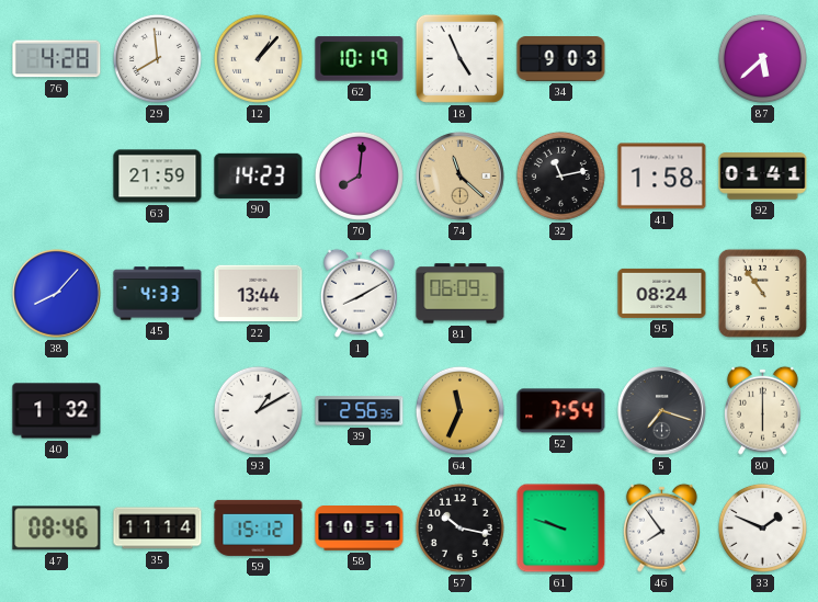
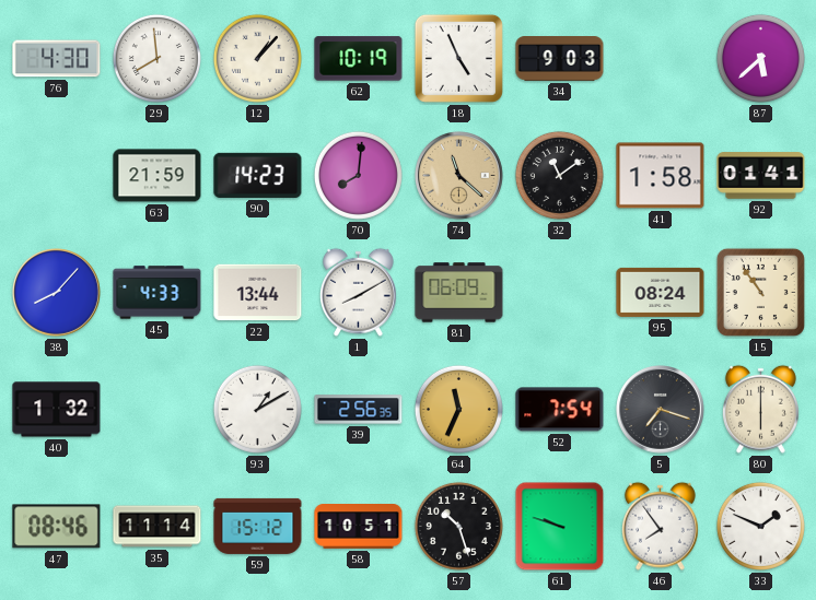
76: 4:28 -> 4:30
32: 11:13 -> 11:09
57: 10:17 -> 10:27
